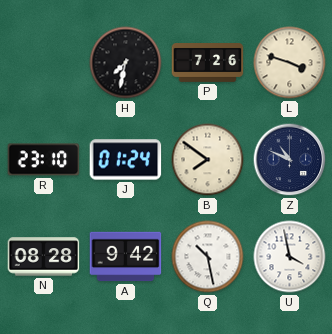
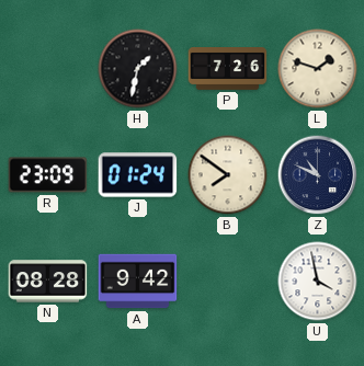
H: 7:32 -> 1:32
L: 3:48 -> 1:48
R: 23:10 -> 23:09
Q: 10:28 -> none
